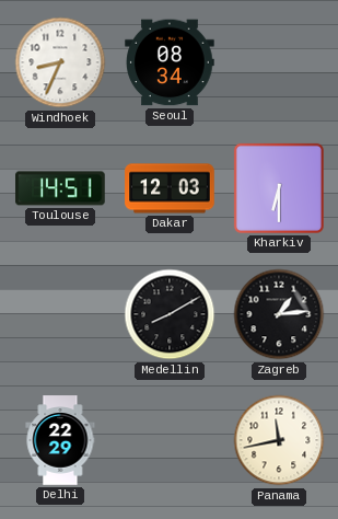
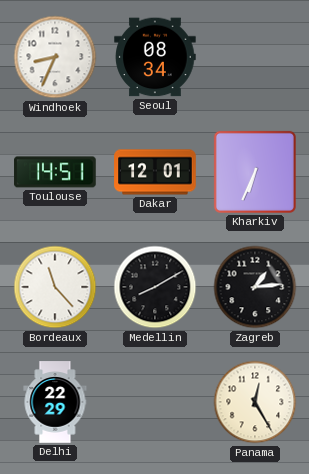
Dakar: 12:03 -> 12:01
Kharkiv: 6:30 -> 6:34
Bordeaux: none -> 11:23
Panama: 11:43 -> 12:25
